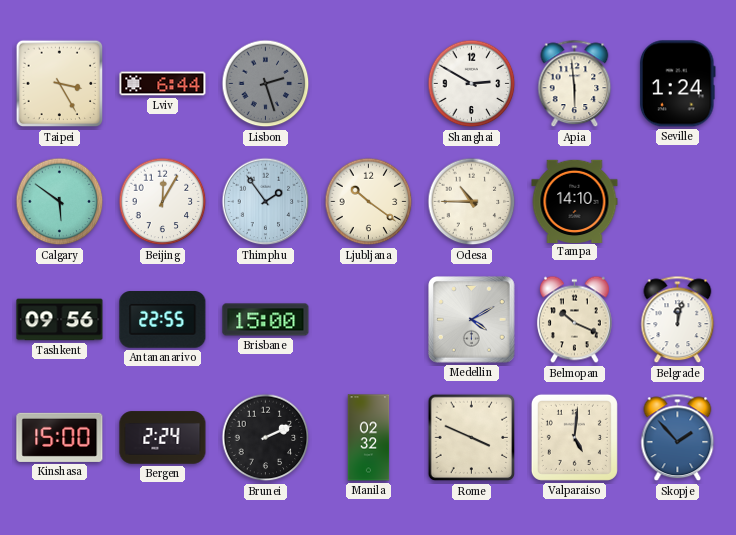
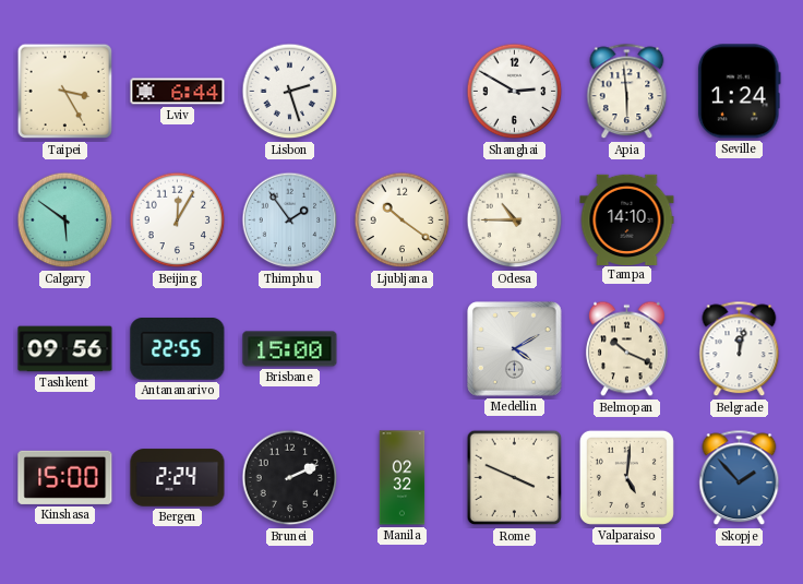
Lisbon dial: grey -> white
